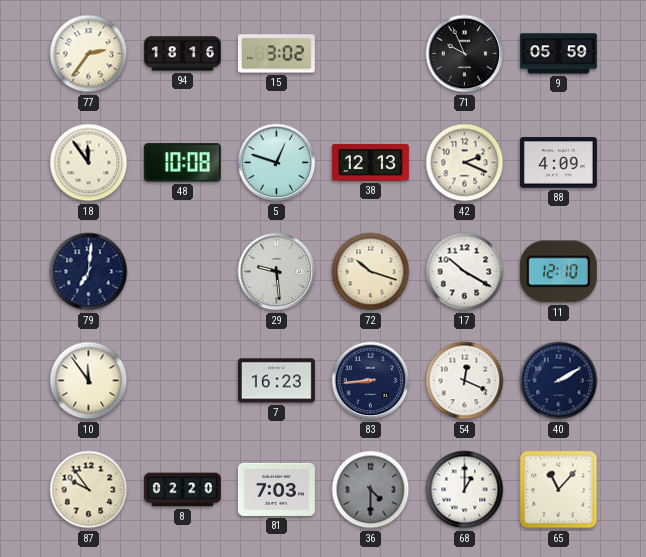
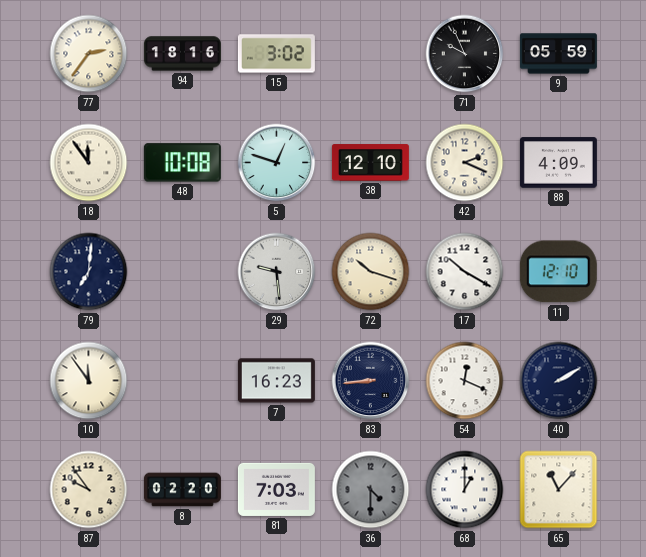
38: 12:13 -> 12:10
